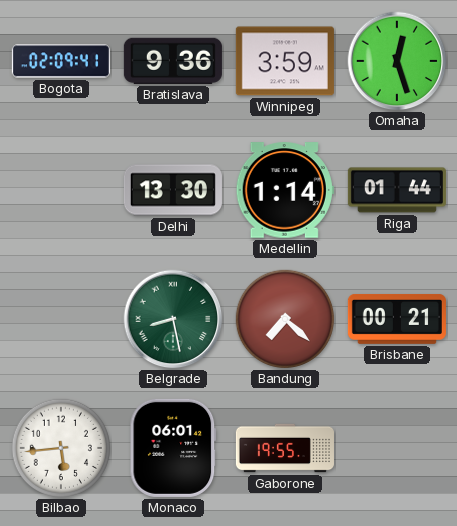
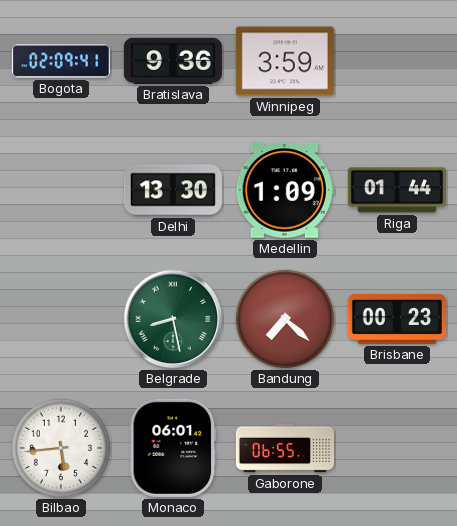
Omaha: 12:27 -> none
Medellin: 1:14 -> 1:09
Brisbane: 00:21 -> 00:23
Gaborone: 19:55 -> 06:55
